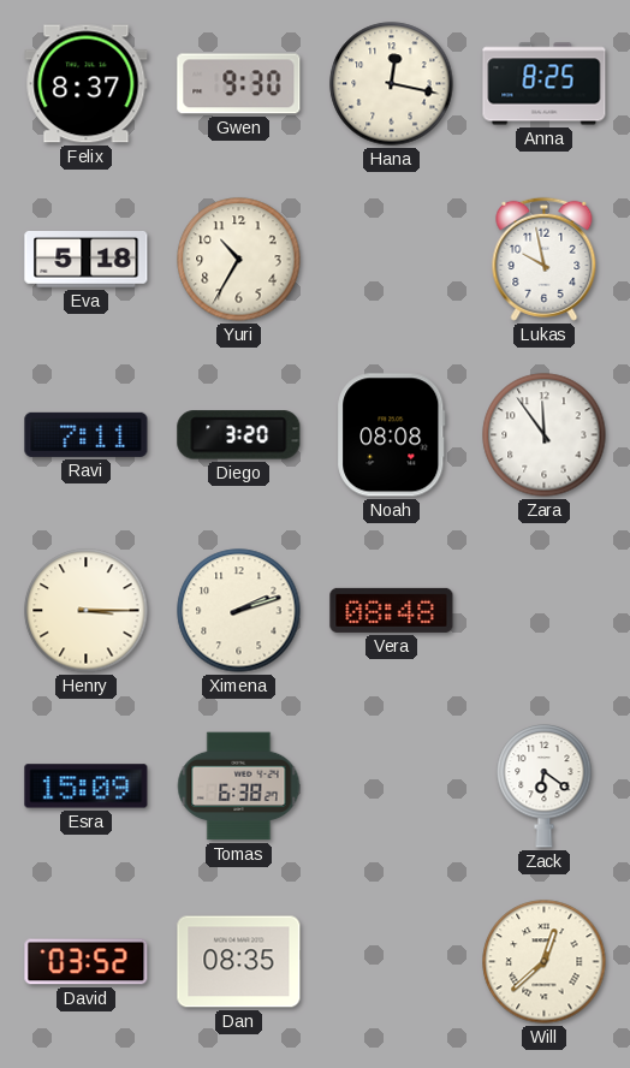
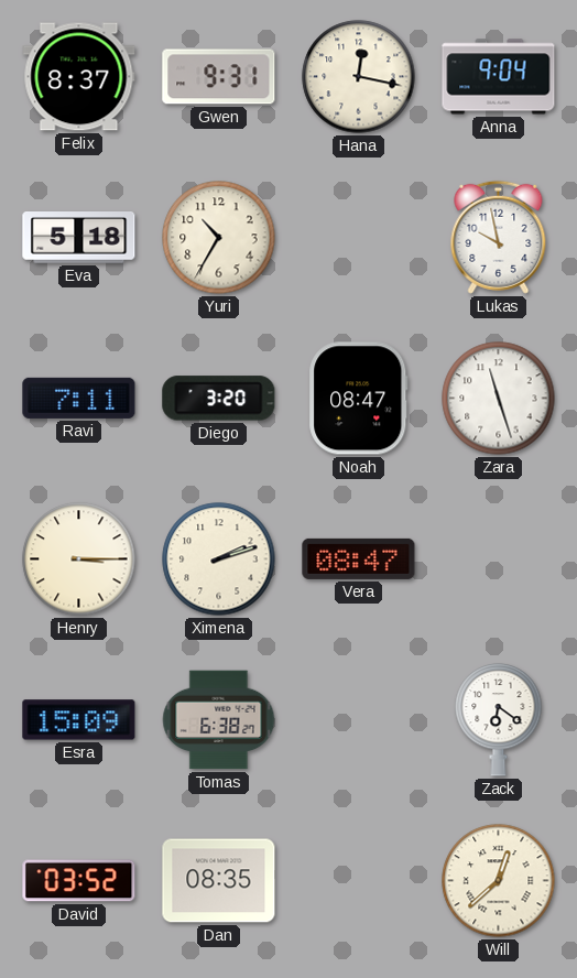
Gwen: 9:30 -> 9:31
Anna: 8:25 -> 9:04
Noah: 08:08 -> 08:47
Zara: 11:54 -> 11:27
Vera: 08:48 -> 08:47
